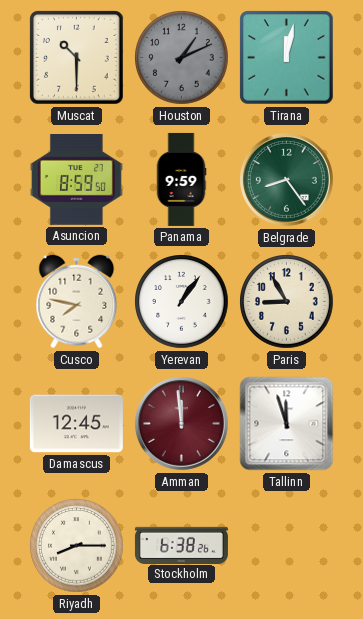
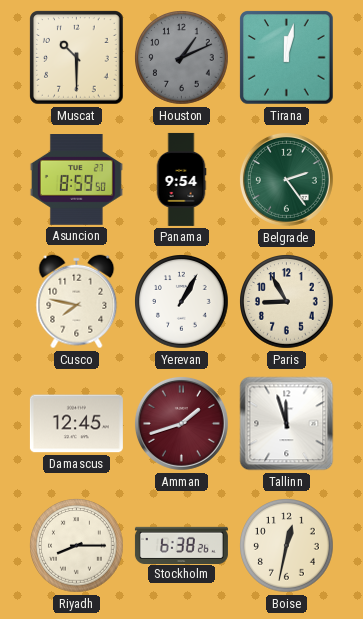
Panama: 9:59 -> 9:54
Belgrade: 8:24 -> 2:24
Yerevan: 1:06 -> 1:05
Amman: 11:59 -> 1:42
Boise: none -> 12:32
